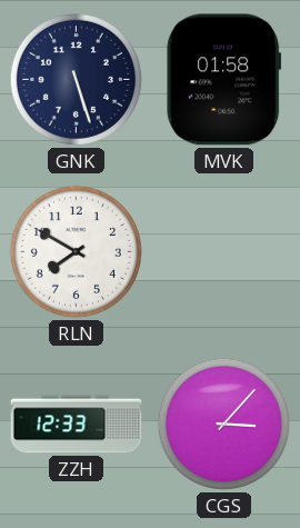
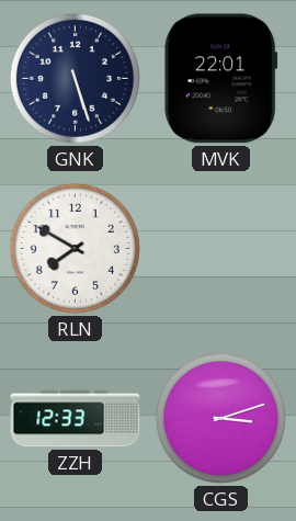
MVK: 01:58 -> 22:01
CGS: 3:07 -> 3:12
